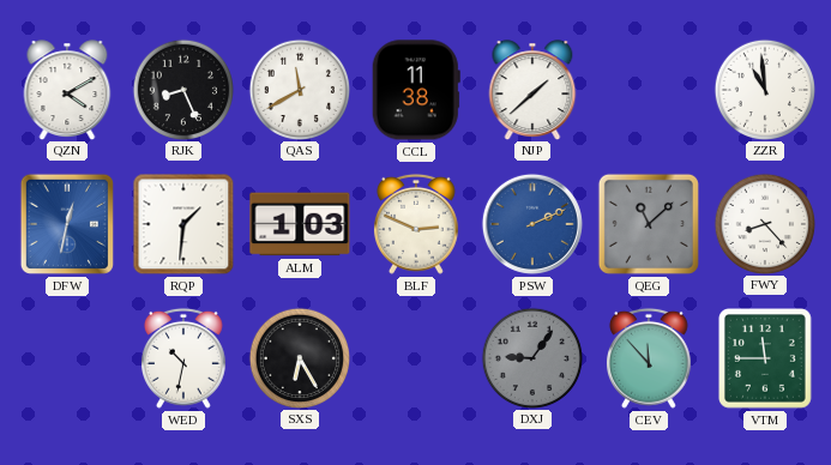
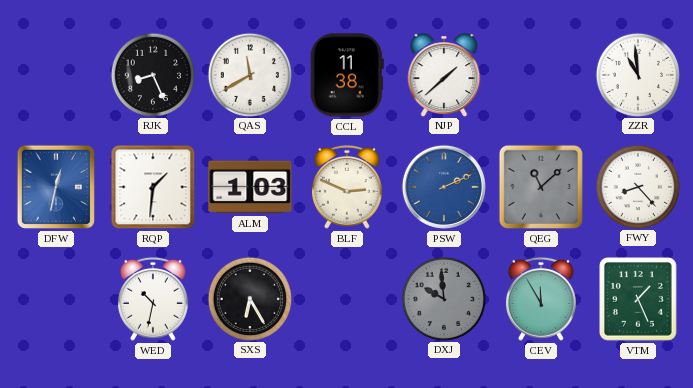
QZN: 4:10 -> none
DXJ: 9:06 -> 9:59
CEV: 11:53 -> 11:55
VTM: 11:45 -> 1:26
